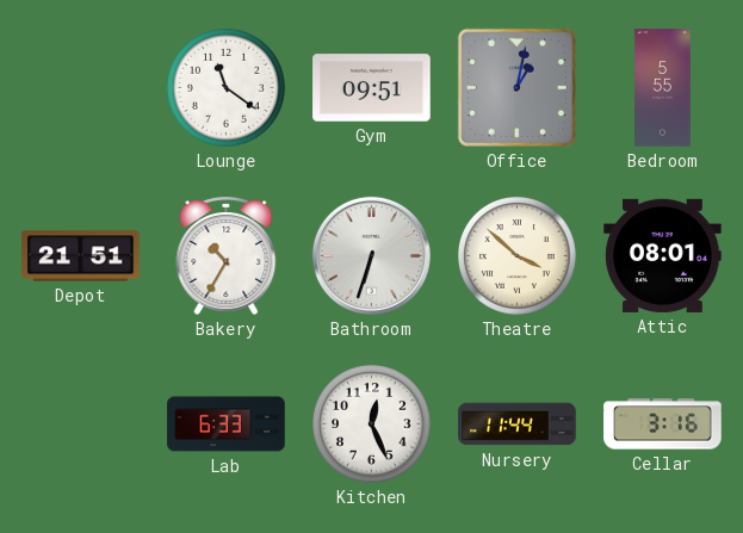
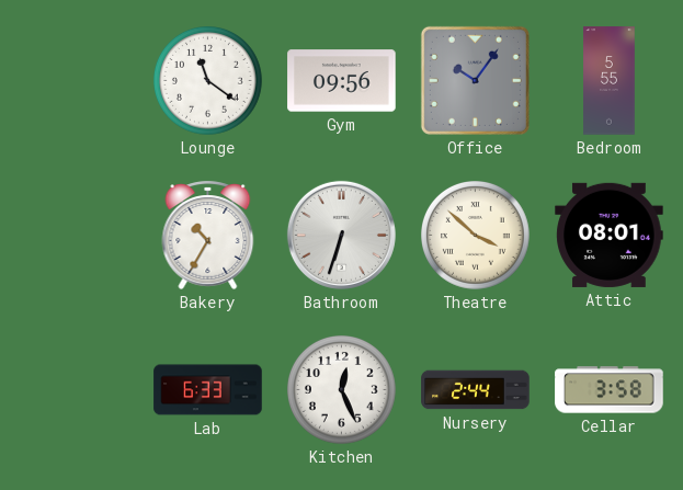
Gym: 09:51 -> 09:56
Office: 1:02 -> 10:06
Depot: 21:51 -> none
Nursery: 11:44 -> 2:44
Cellar: 3:16 -> 3:58
